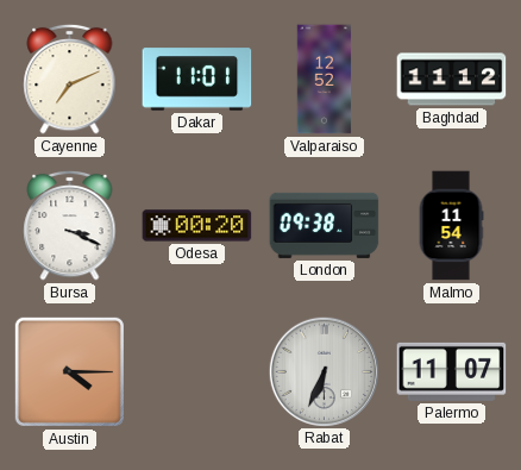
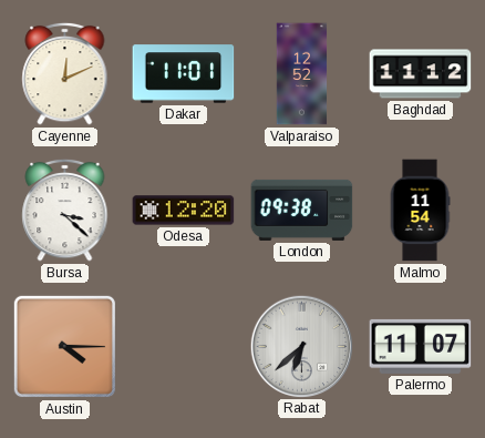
Cayenne: 7:11 -> 12:11
Bursa: 3:19 -> 3:22
Odesa: 00:20 -> 12:20
Rabat: 6:34 -> 6:38
